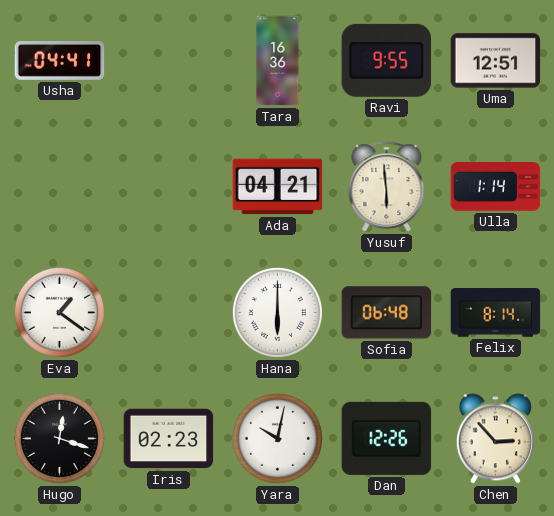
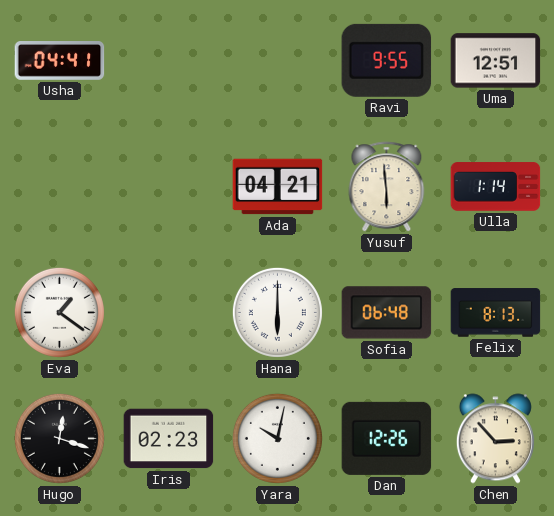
Tara: 16:36 -> none
Felix: 8:14 -> 8:13
